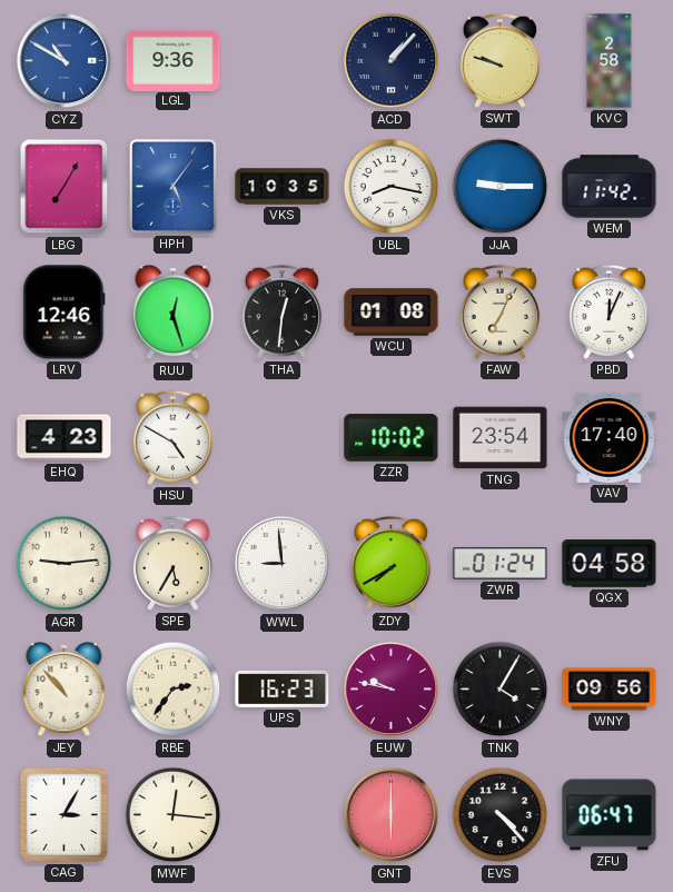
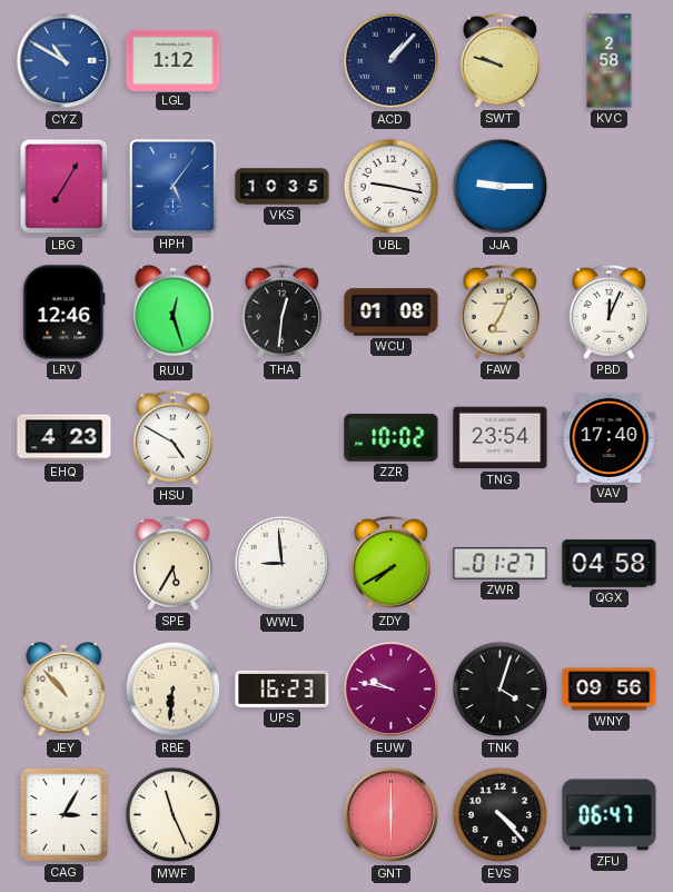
LGL: 9:36 -> 1:12
UBL: 8:17 -> 9:17
WEM: 11:42 -> none
AGR: 9:14 -> none
ZWR: 01:24 -> 01:27
RBE: 2:36 -> 6:31
TNK: 4:05 -> 4:03
MWF: 12:16 -> 11:26
